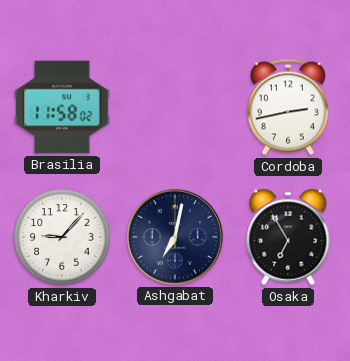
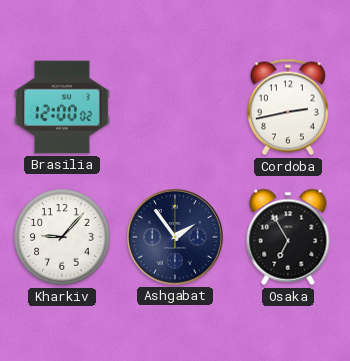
Brasilia: 11:58 -> 12:00
Ashgabat: 7:02 -> 1:54
